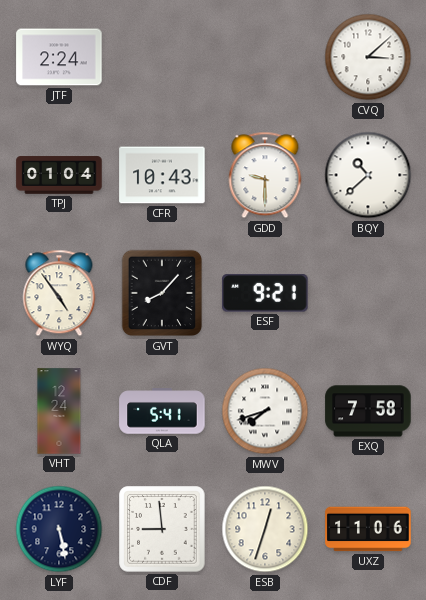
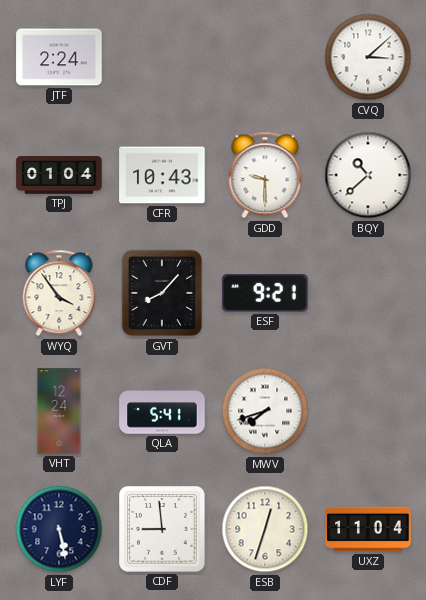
WYQ: 4:54 -> 3:54
EXQ: 7:58 -> none
UXZ: 11:06 -> 11:04
